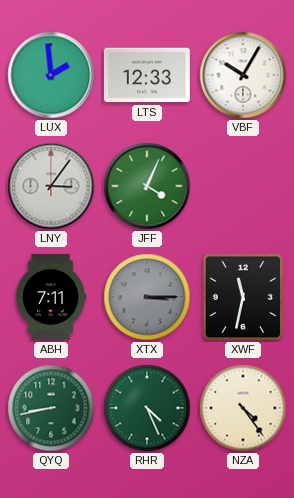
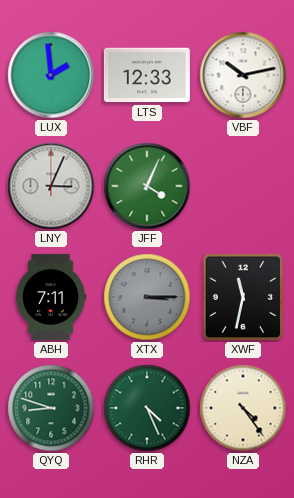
VBF: 10:05 -> 10:13
LNY: 3:06 -> 3:04
QYQ: 8:43 -> 8:48
